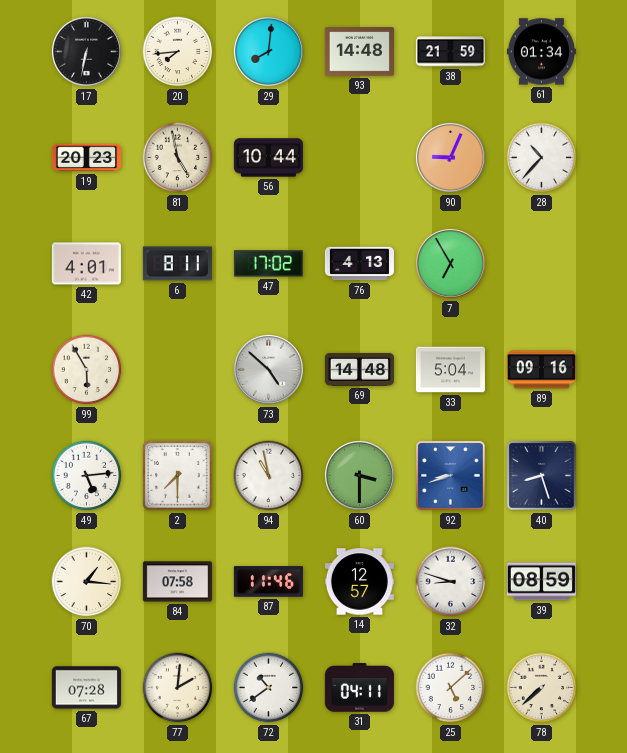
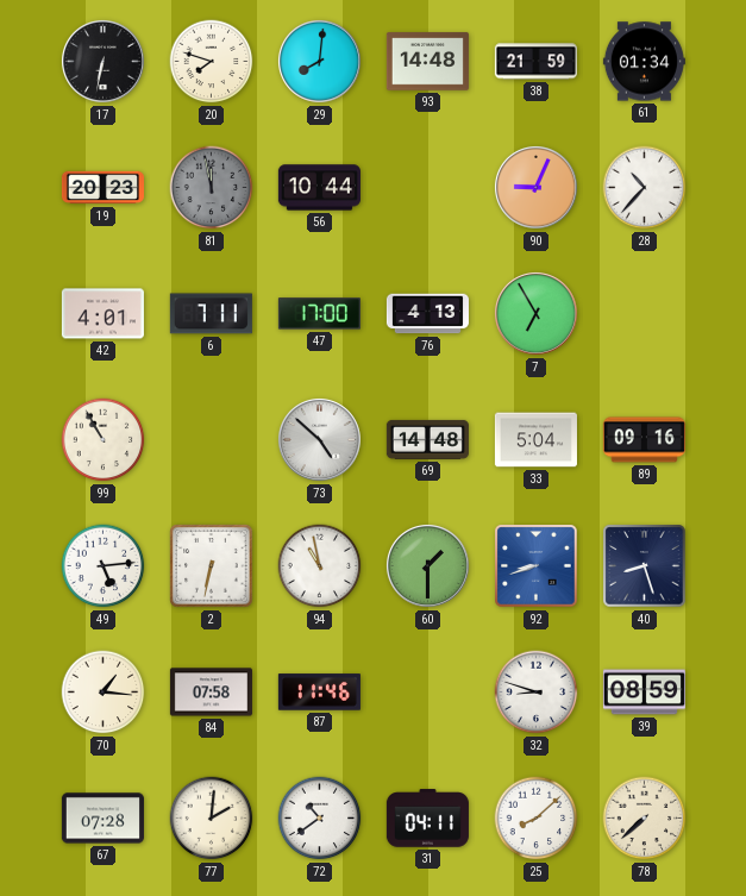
20: 7:44 -> 7:48
81: 4:58 -> 11:58
81 dial: cream -> grey
6: 8:11 -> 7:11
47: 17:02 -> 17:00
99: 5:55 -> 10:55
2: 7:30 -> 6:32
60: 3:30 -> 1:30
14: 12:57 -> none
25: 5:08 -> 8:08
